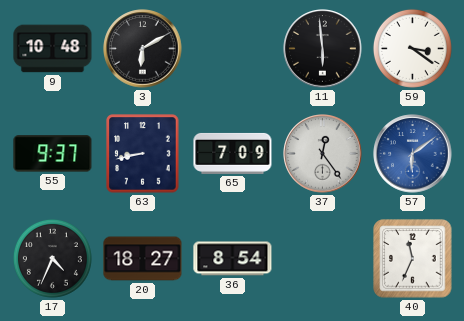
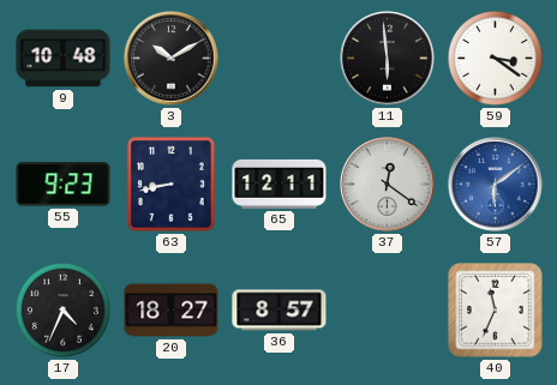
3: 6:10 -> 10:10
55: 9:37 -> 9:23
65: 7:09 -> 12:11
37: 12:24 -> 12:21
36: 8:54 -> 8:57
